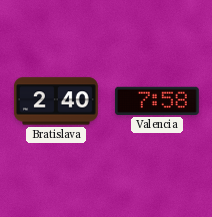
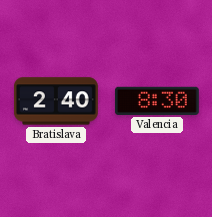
Valencia: 7:58 -> 8:30
